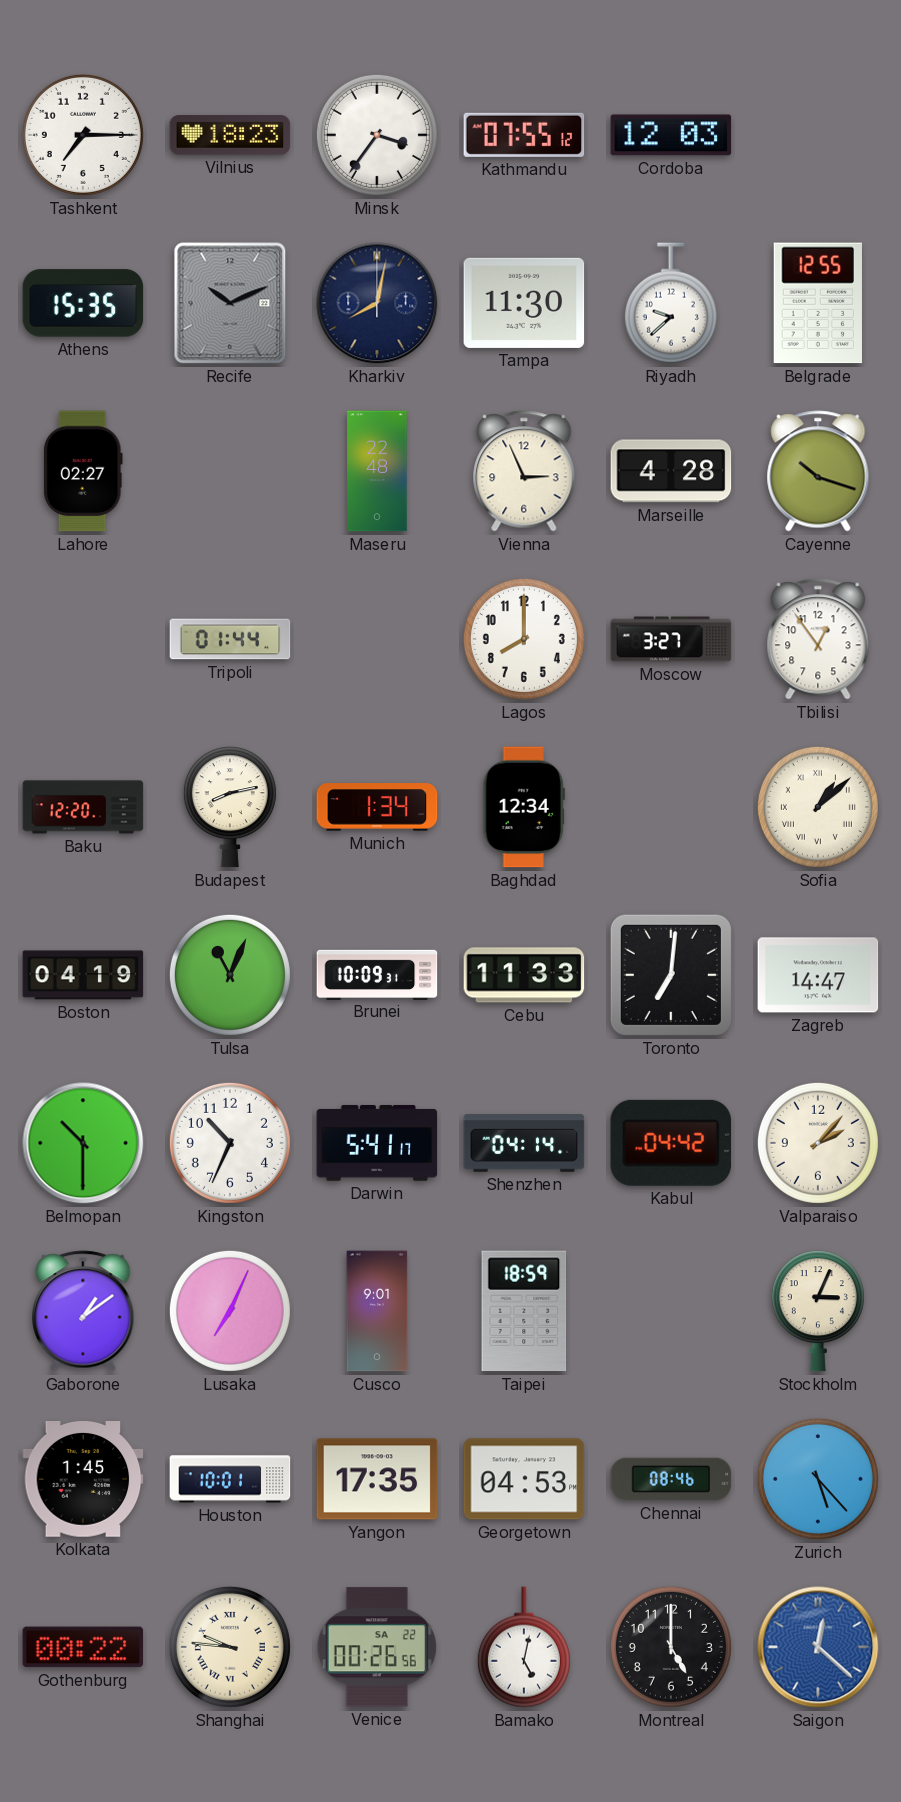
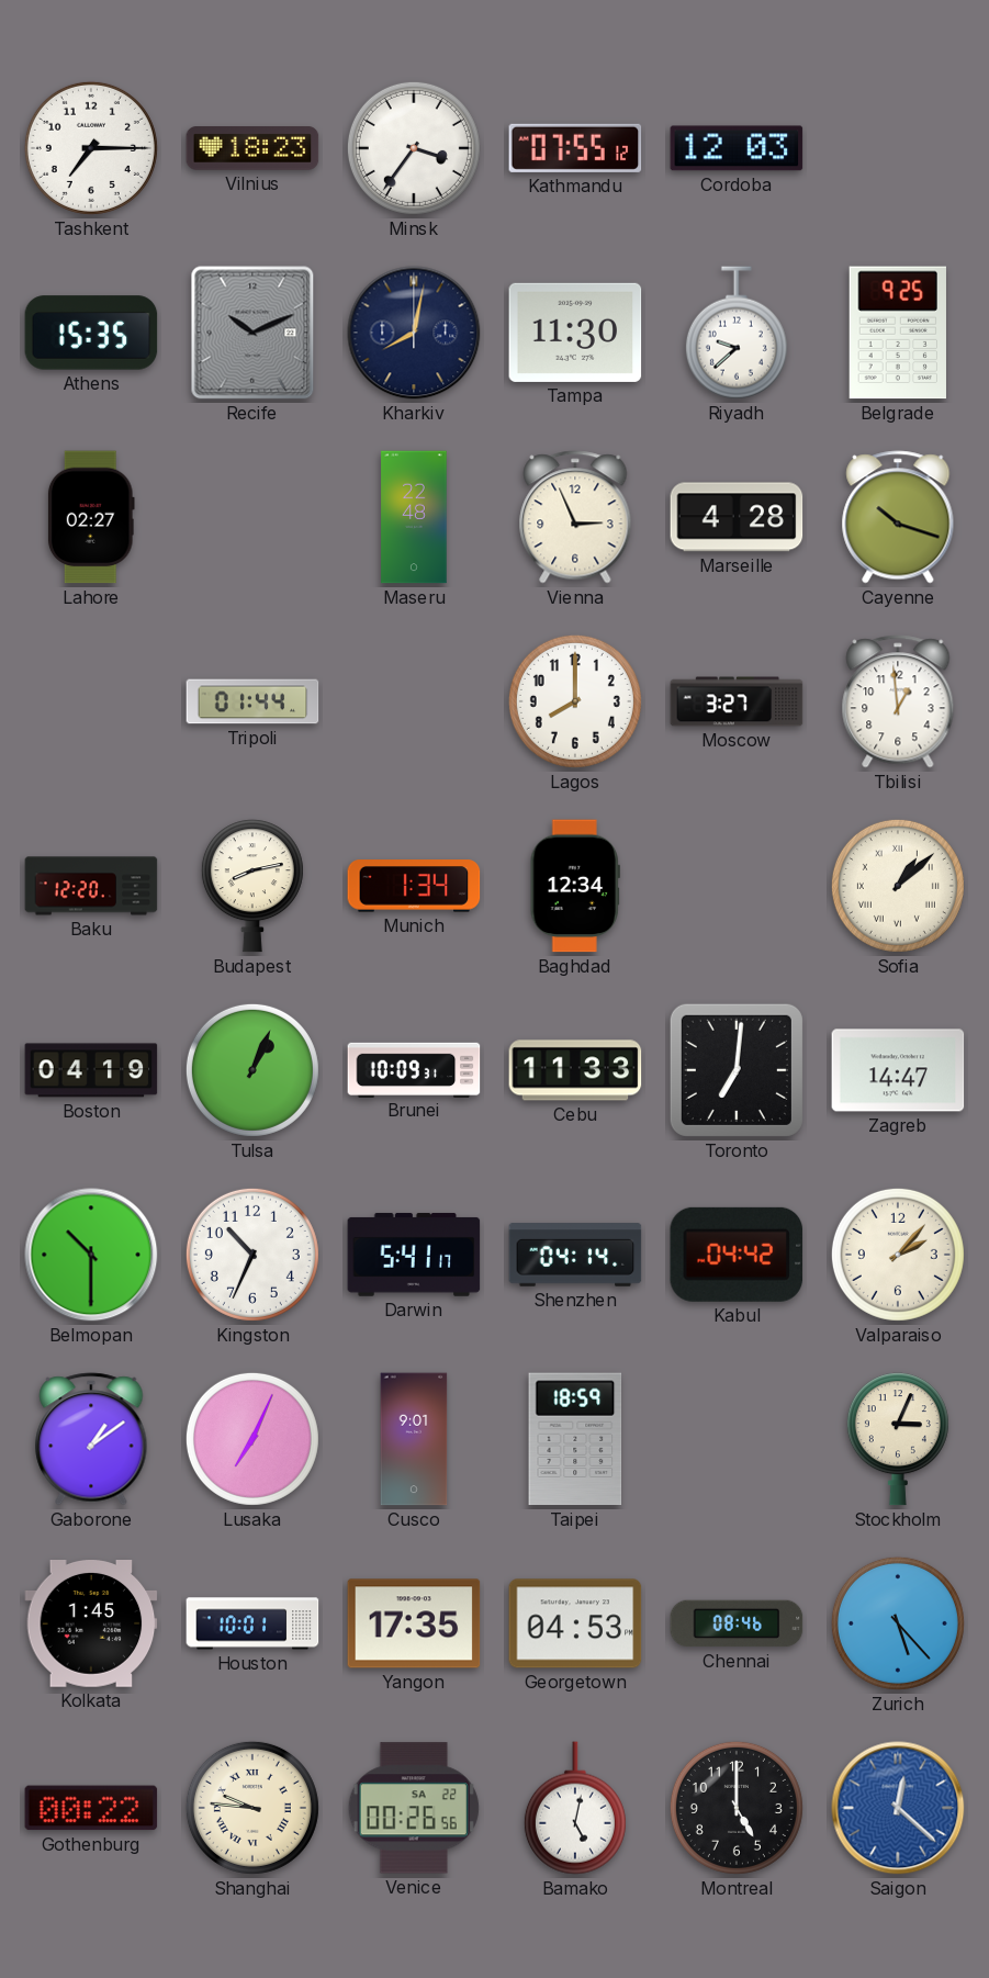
Belgrade: 12:55 -> 9:25
Tbilisi: 12:54 -> 12:59
Tulsa: 11:04 -> 1:04
